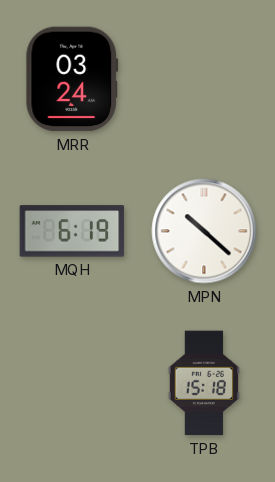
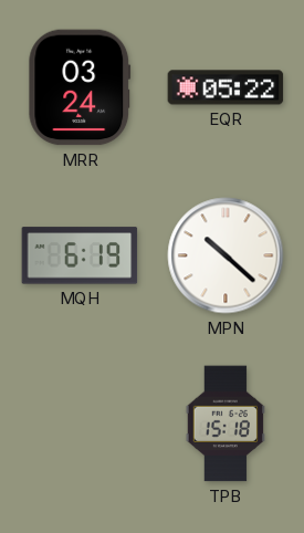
EQR: none -> 05:22
